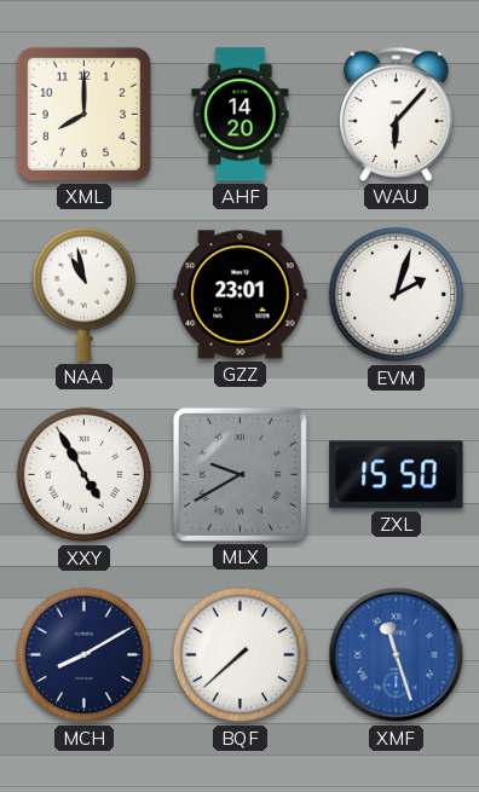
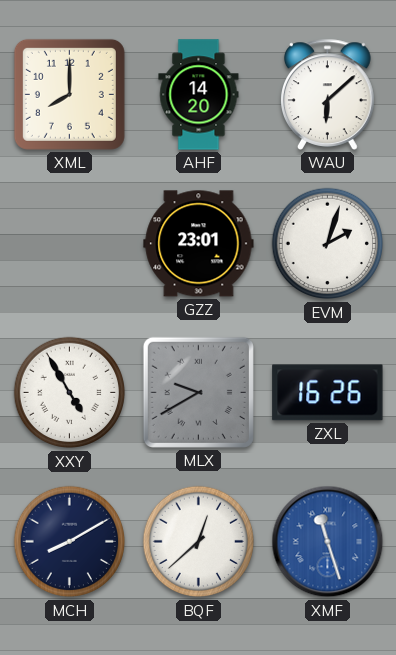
WAU: 6:07 -> 6:08
NAA: 10:58 -> none
ZXL: 15:50 -> 16:26
BQF: 7:38 -> 12:38
